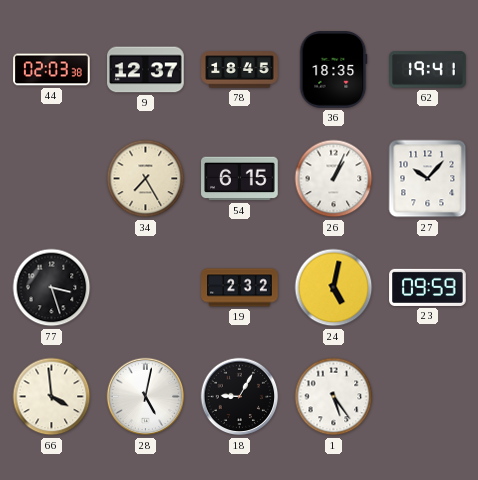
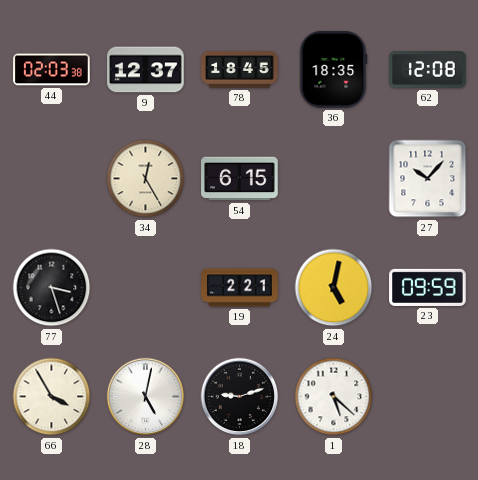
62: 19:41 -> 12:08
34: 7:25 -> 12:25
26: 1:04 -> none
19: 2:32 -> 2:21
66: 3:59 -> 3:55
18: 9:05 -> 9:12
1: 5:24 -> 5:22
